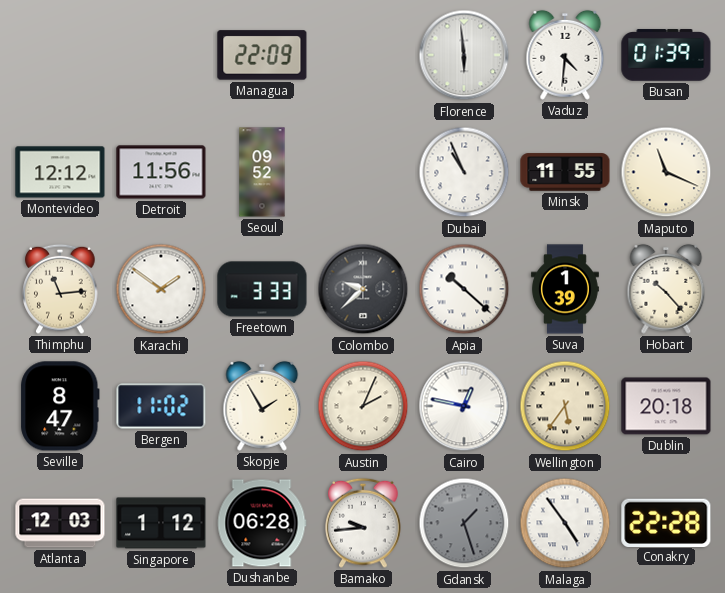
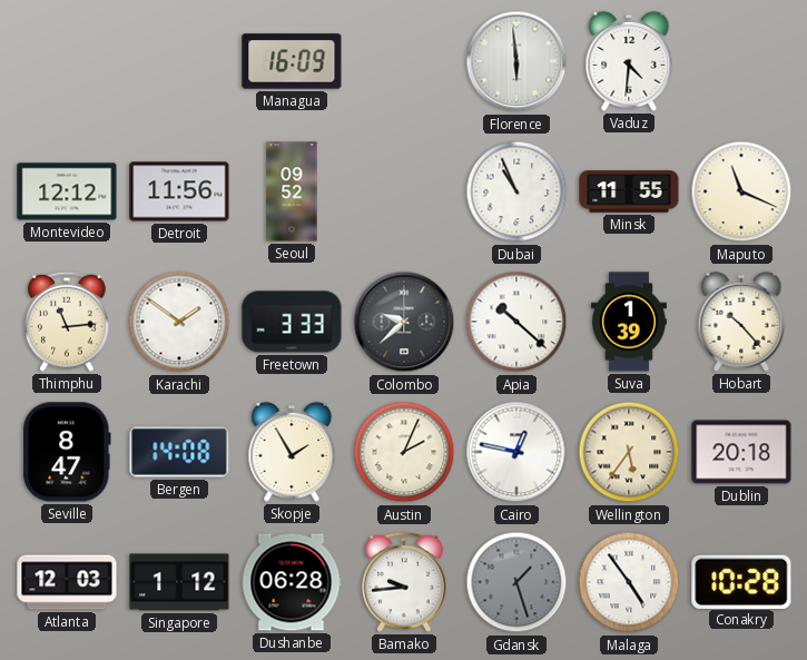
Managua: 22:09 -> 16:09
Busan: 01:39 -> none
Bergen: 11:02 -> 14:08
Conakry: 22:28 -> 10:28
